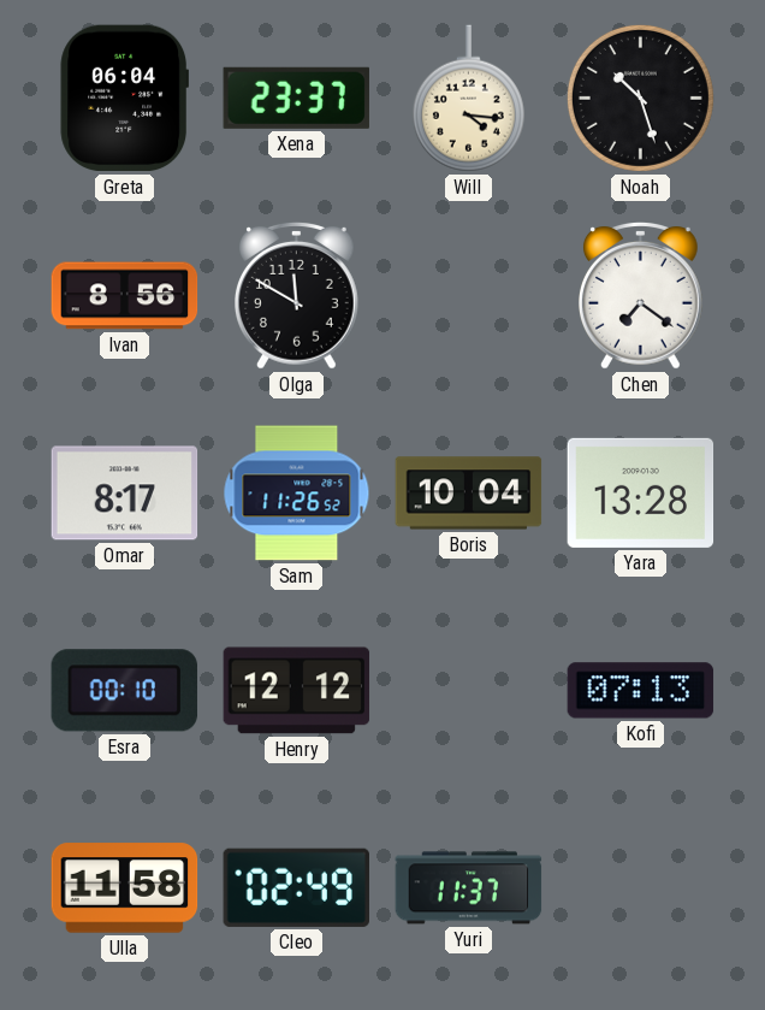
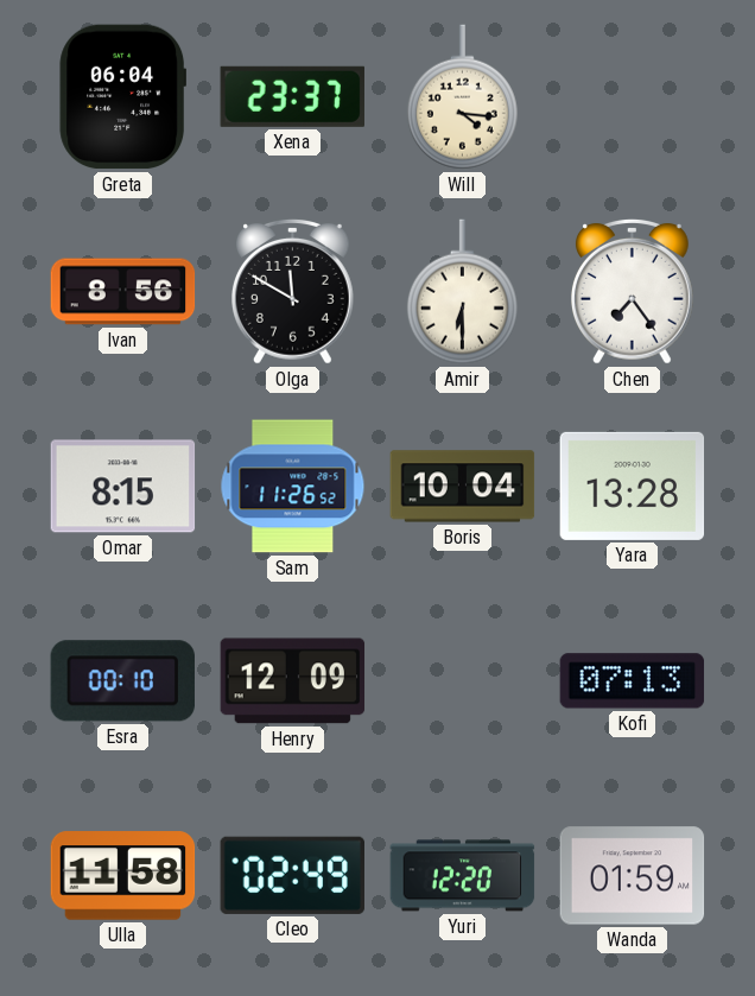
Noah: 10:27 -> none
Amir: none -> 6:30
Chen: 7:21 -> 7:24
Omar: 8:17 -> 8:15
Henry: 12:12 -> 12:09
Yuri: 11:37 -> 12:20
Wanda: none -> 01:59
